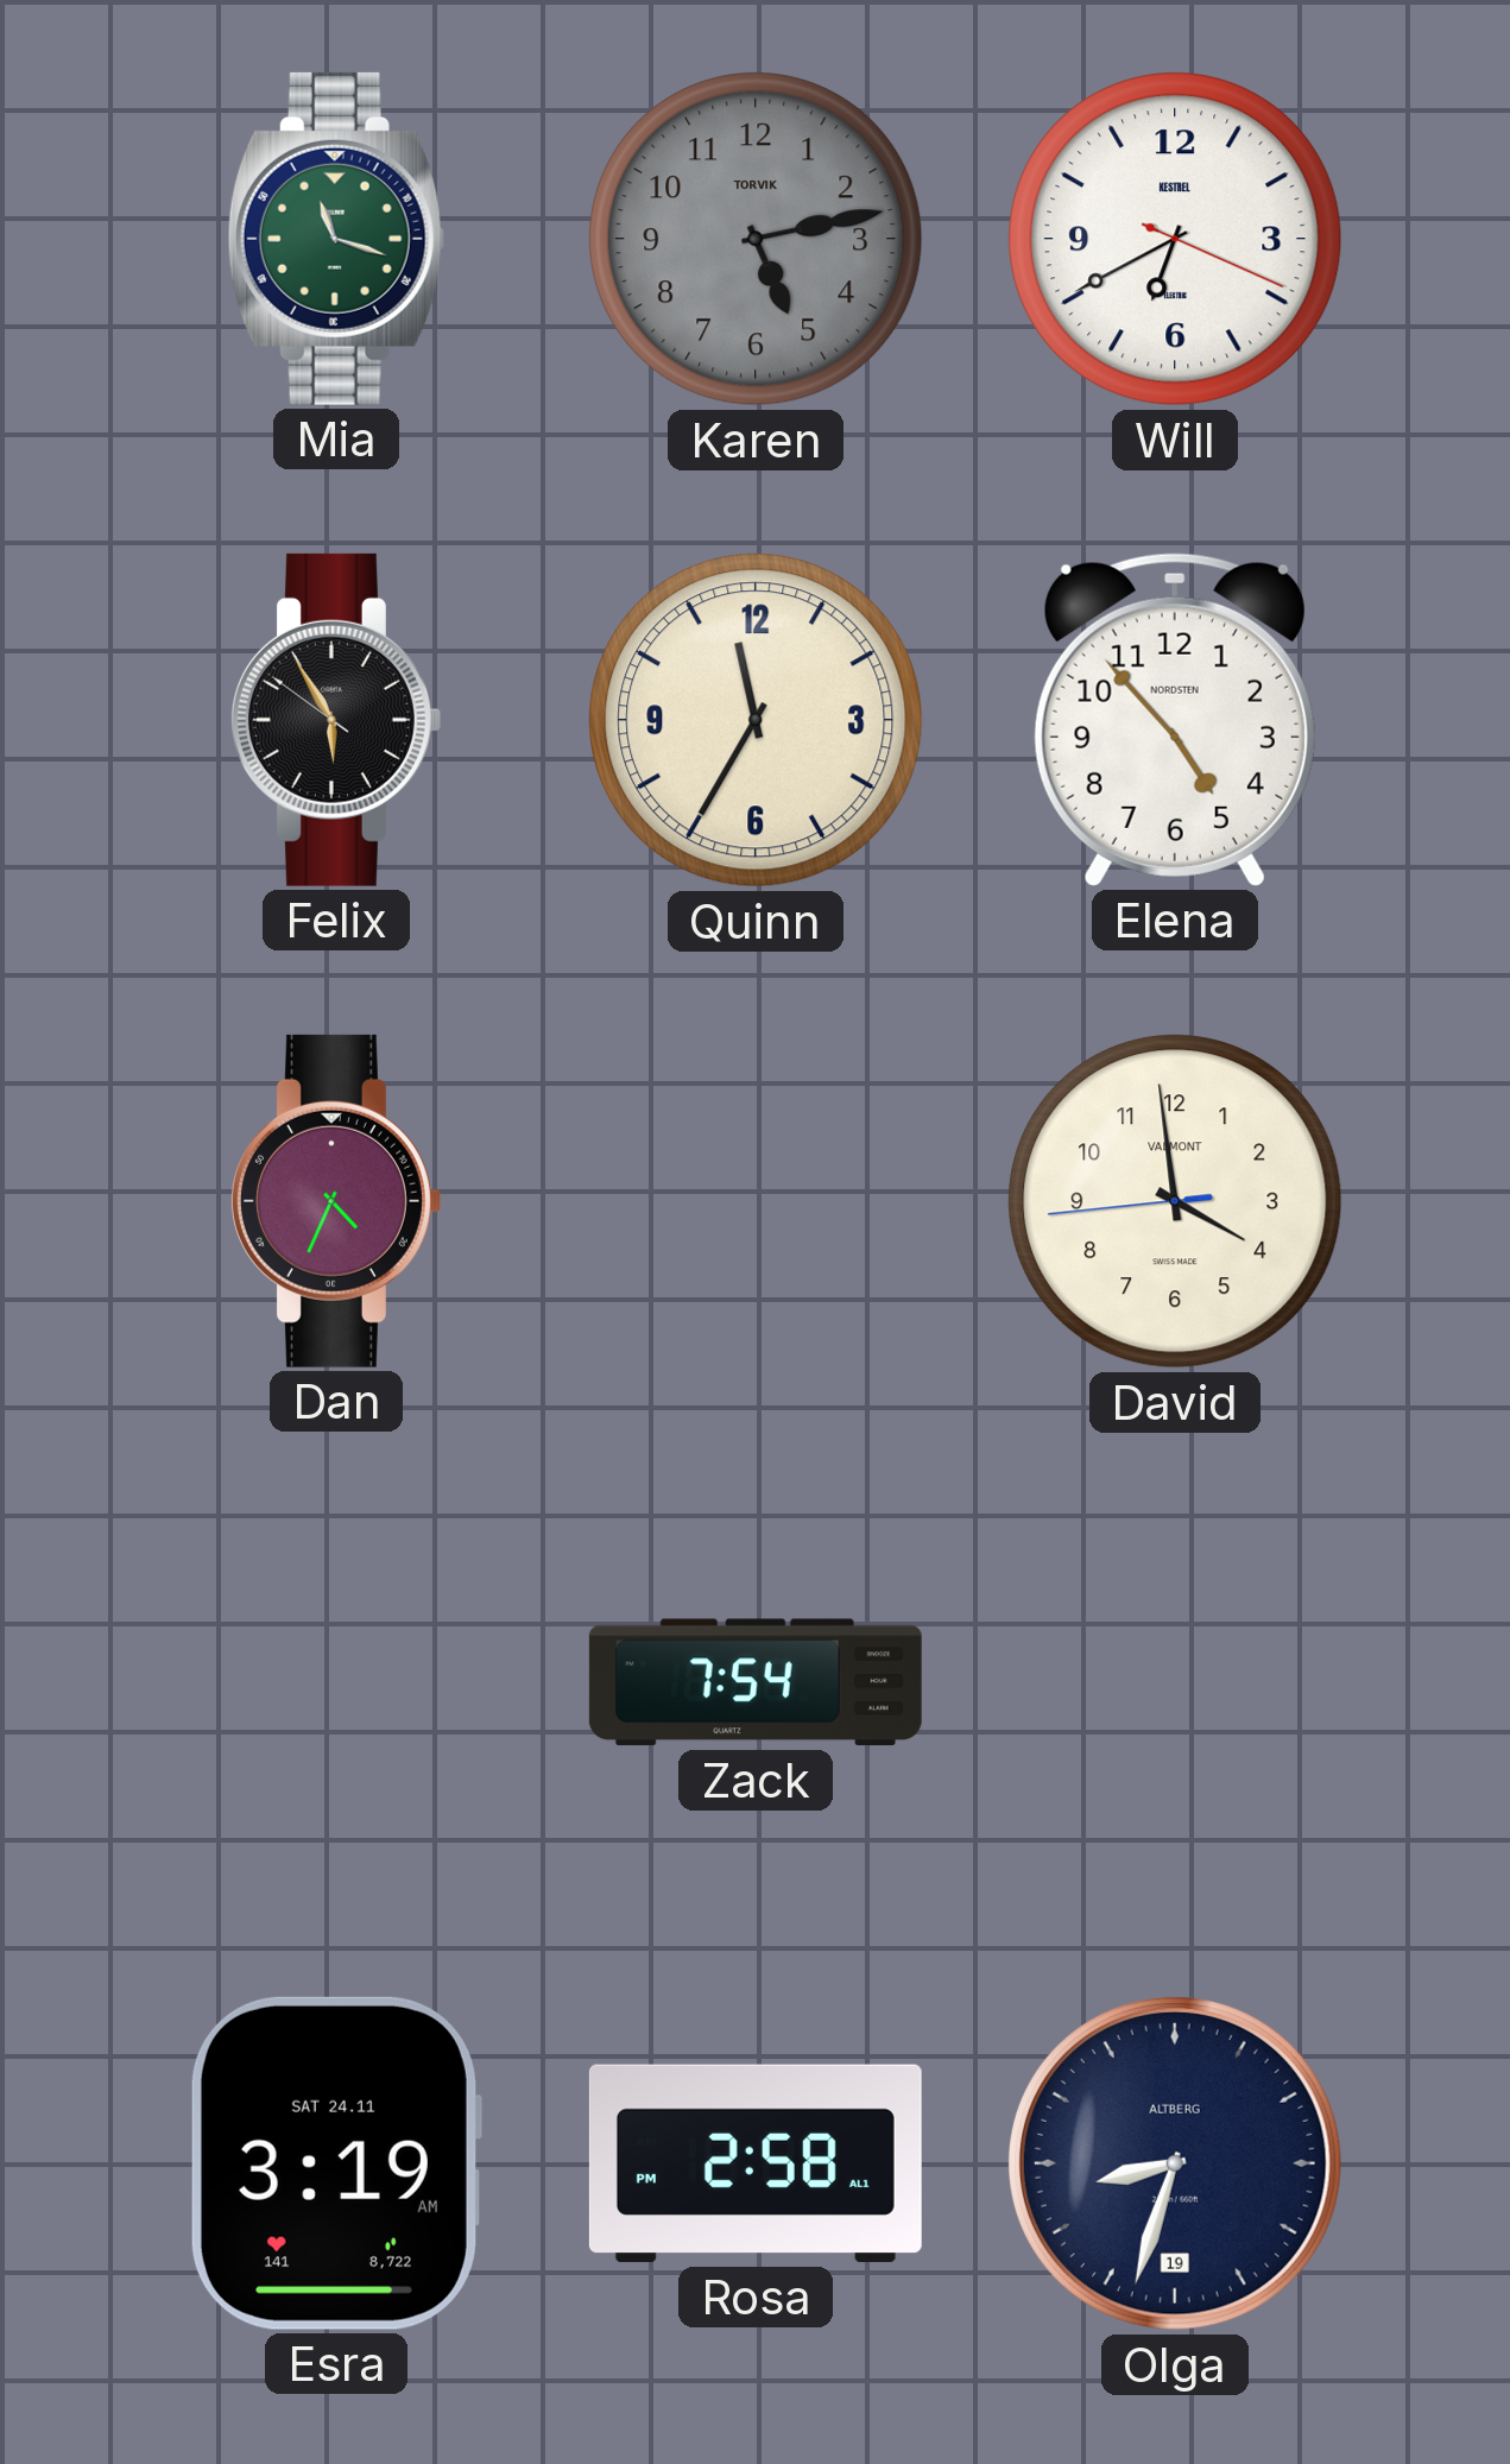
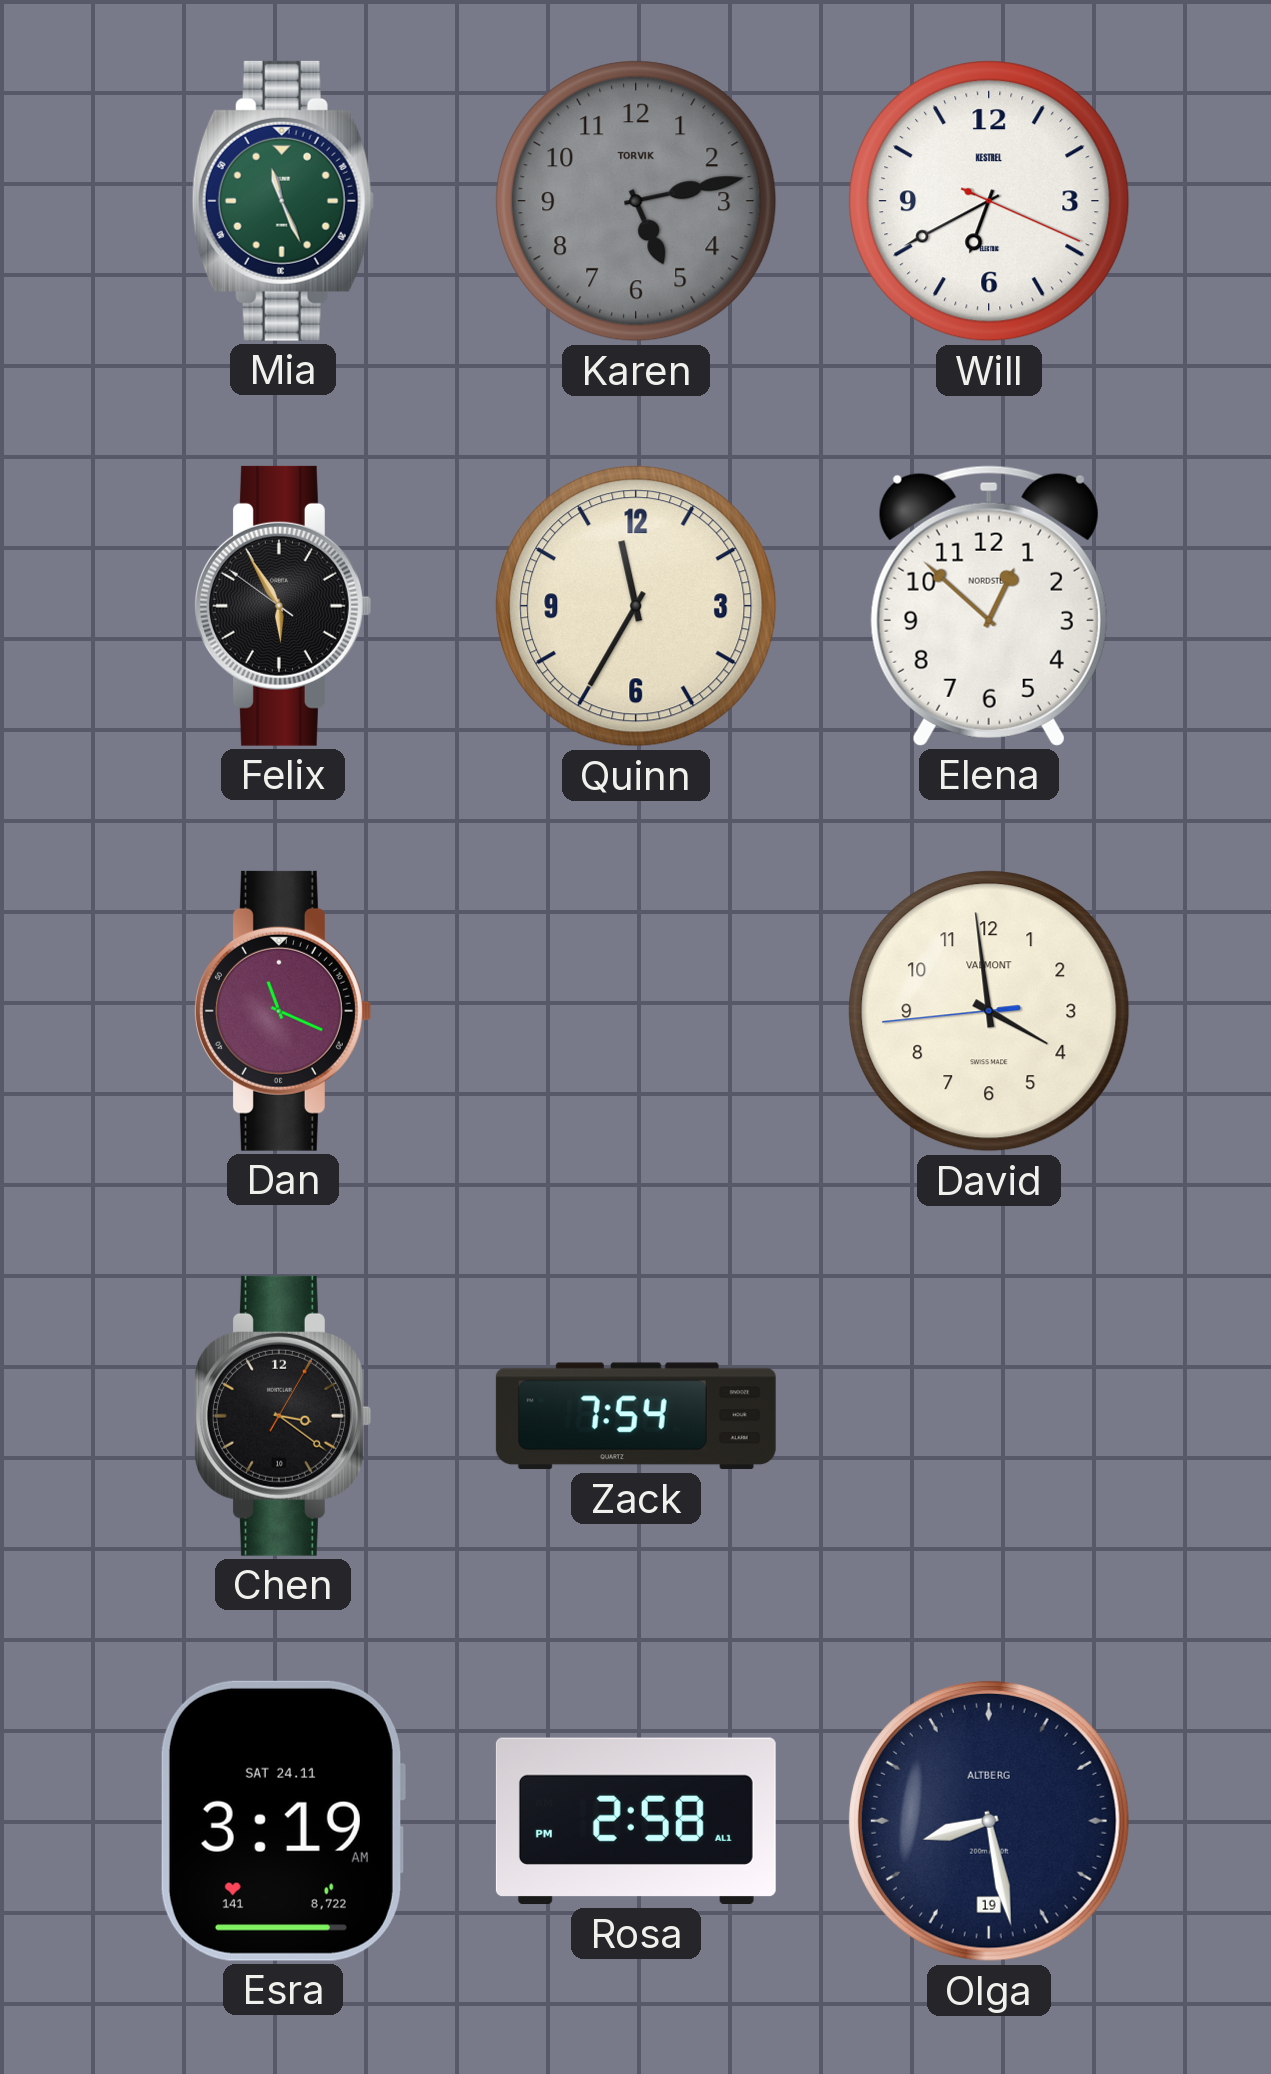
Mia: 11:18 -> 11:26
Elena: 4:53 -> 12:52
Dan: 4:34 -> 11:19
Chen: none -> 3:21
Olga: 8:33 -> 8:28
